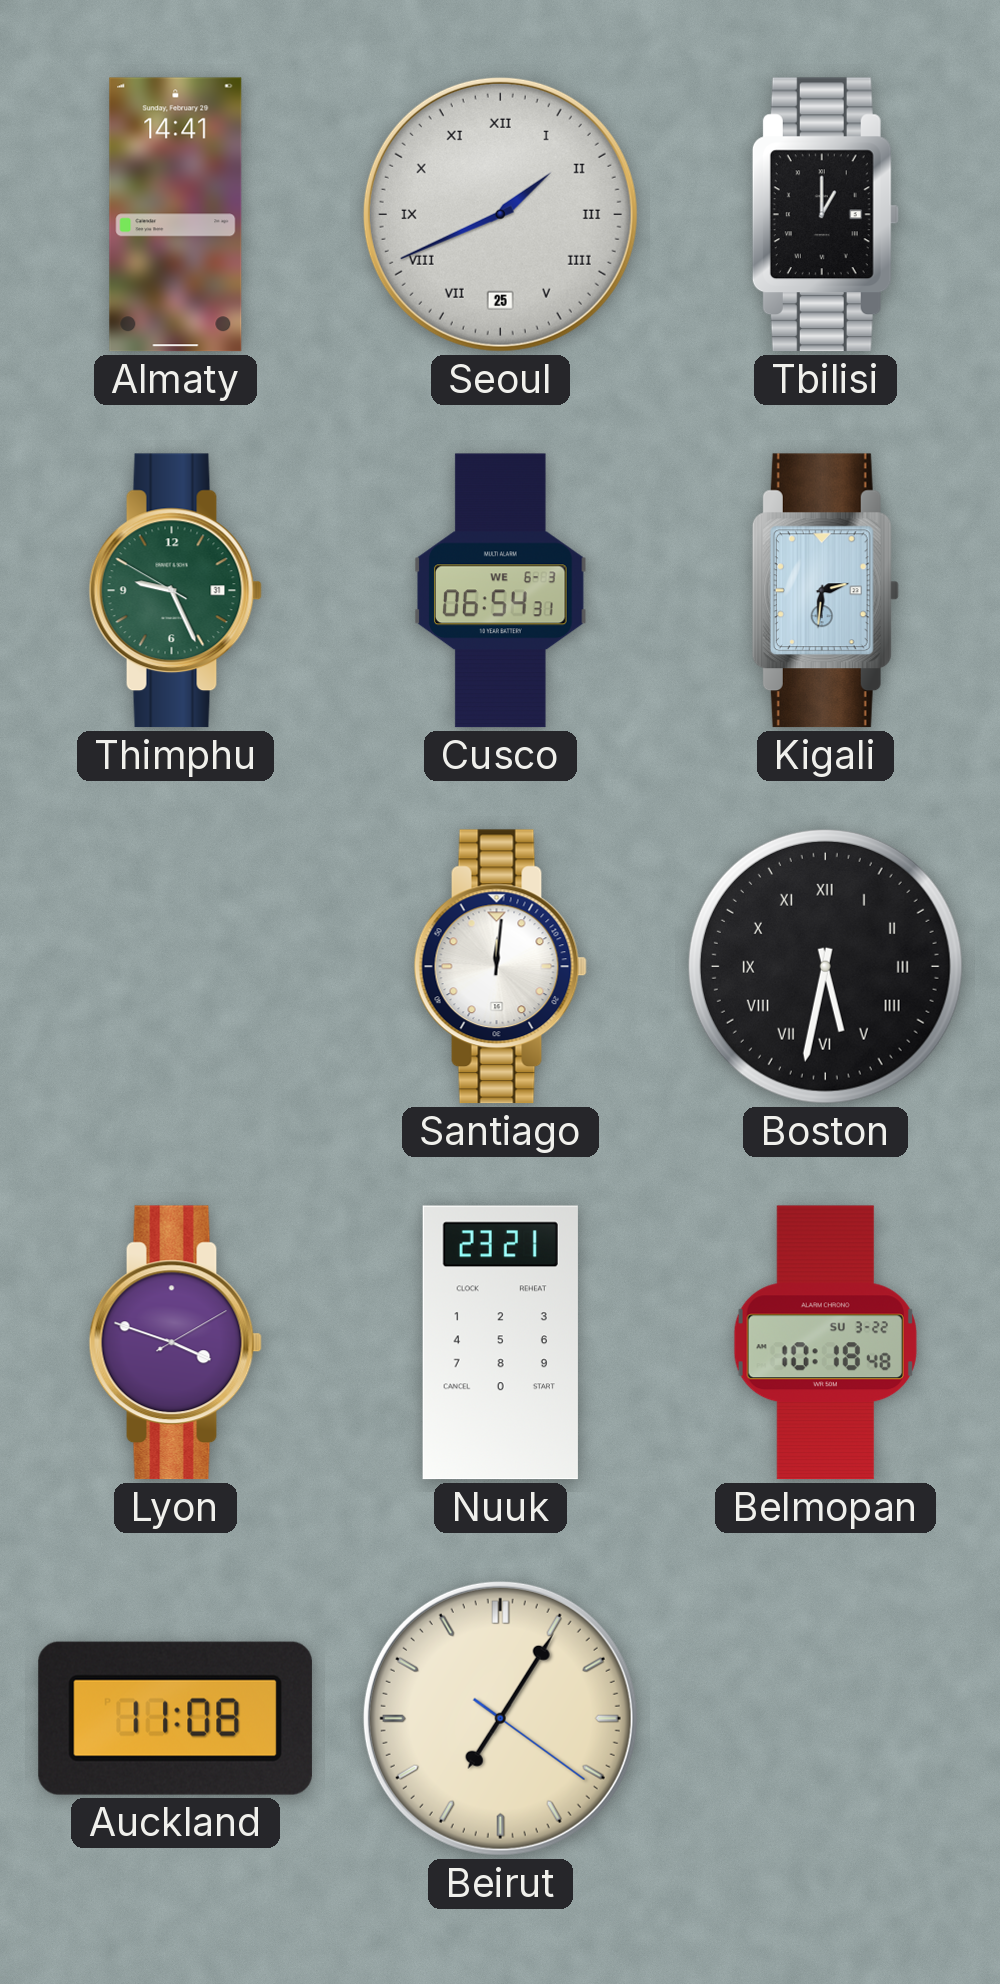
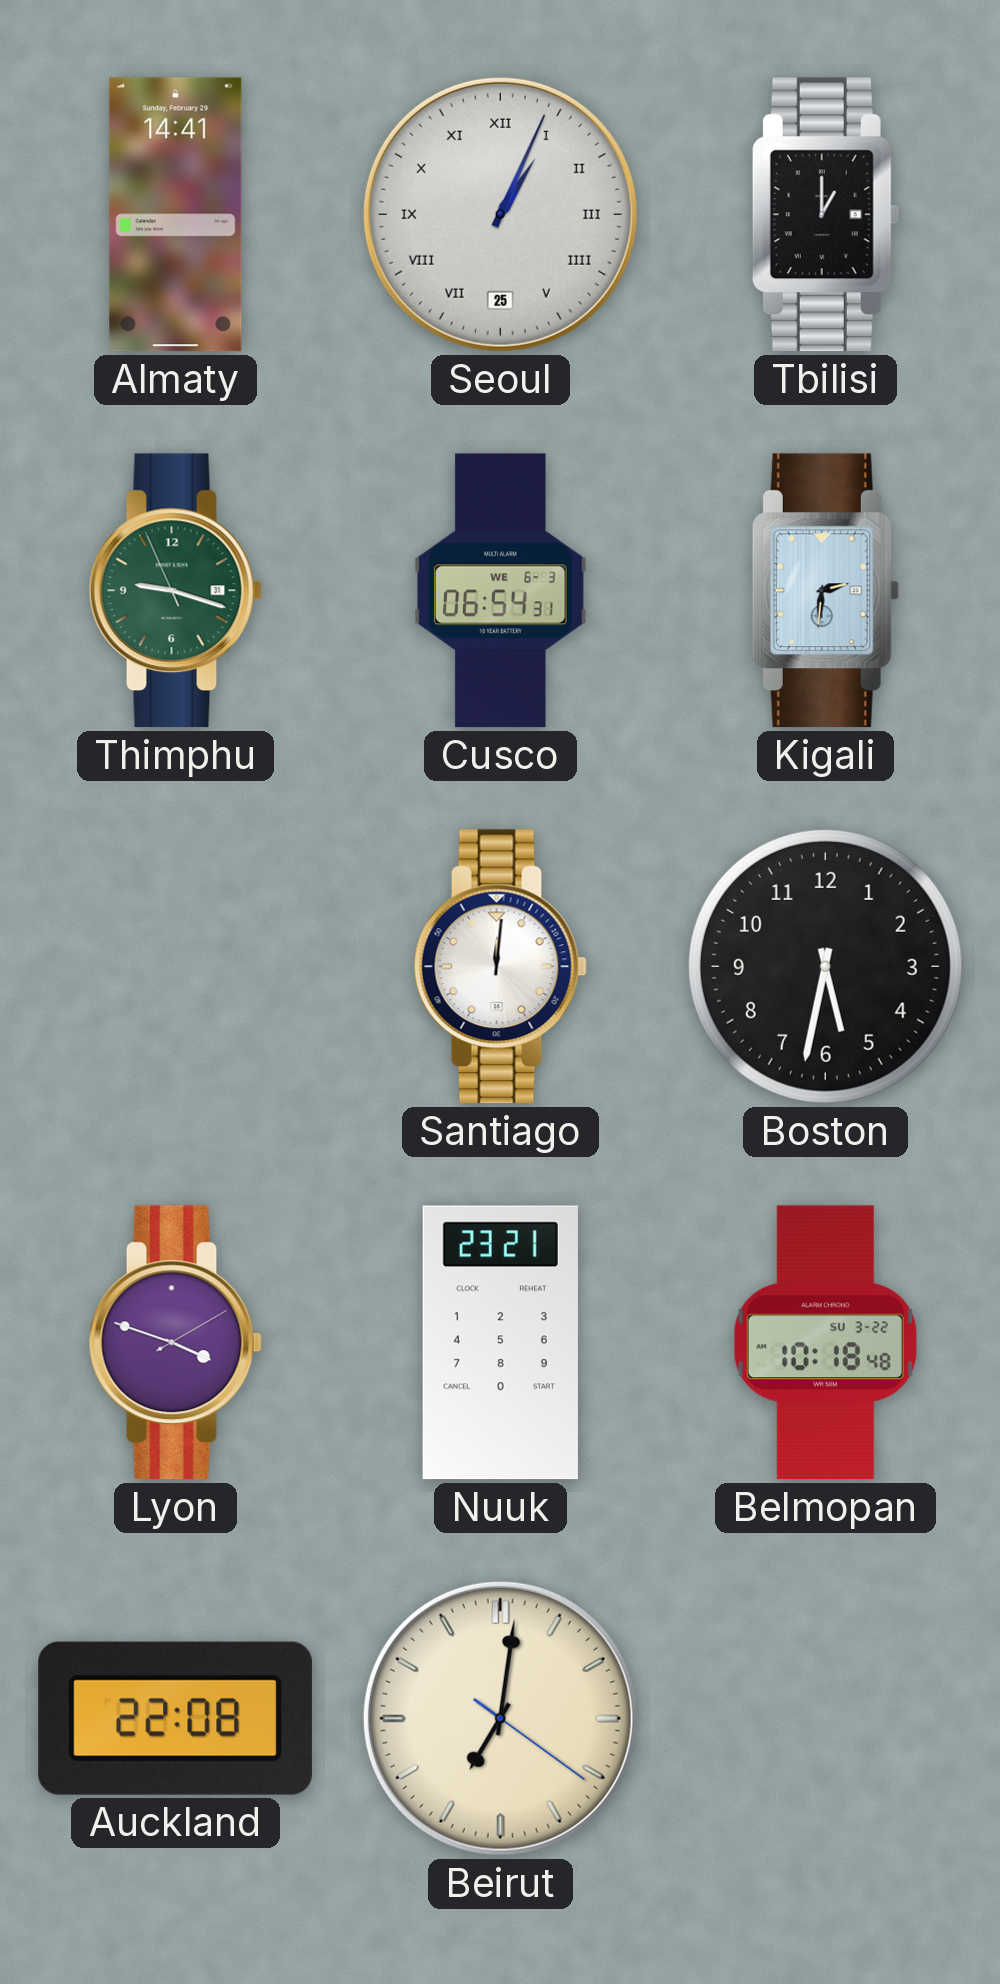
Seoul: 1:41 -> 1:04
Thimphu: 9:25 -> 9:17
Boston numerals: Roman -> Arabic
Auckland: 11:08 -> 22:08
Beirut: 7:05 -> 7:01
